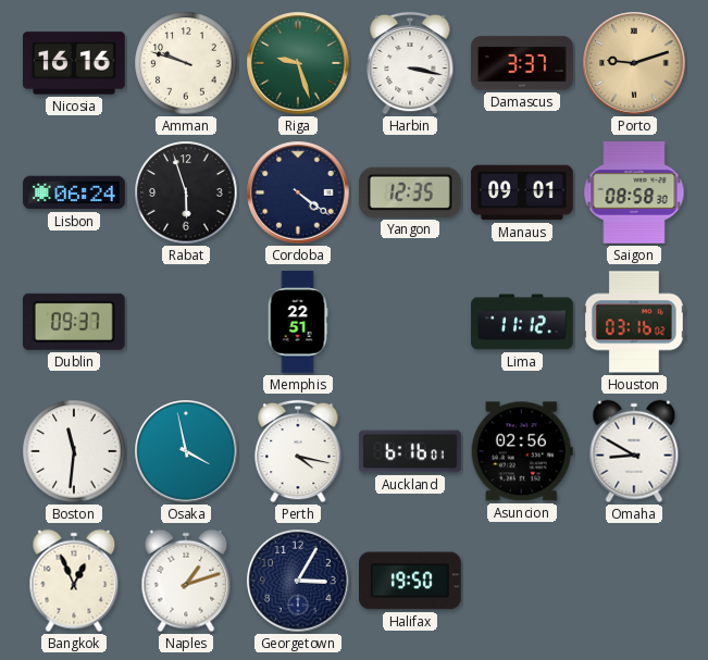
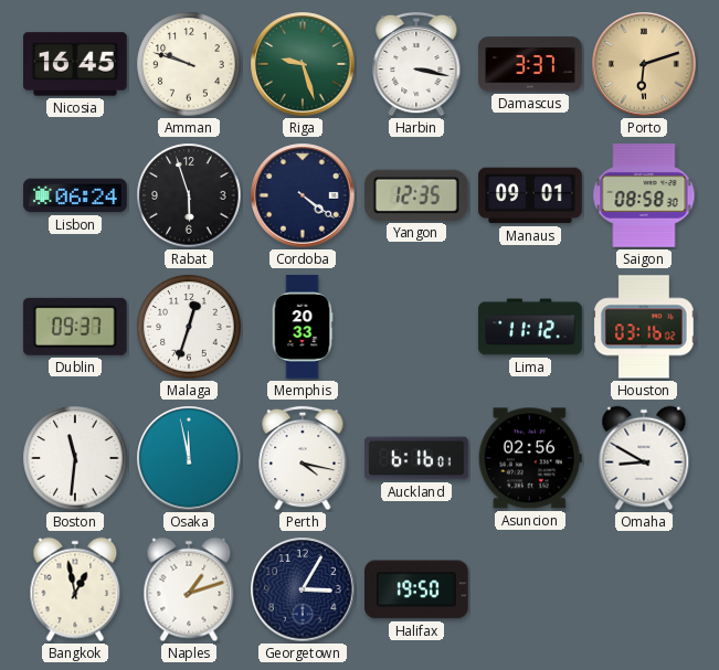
Nicosia: 16:16 -> 16:45
Porto: 9:12 -> 6:12
Malaga: none -> 12:33
Memphis: 22:51 -> 20:33
Osaka: 3:58 -> 11:58
Bangkok: 12:56 -> 12:58
